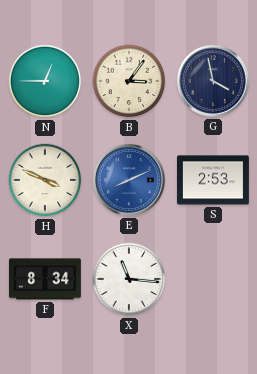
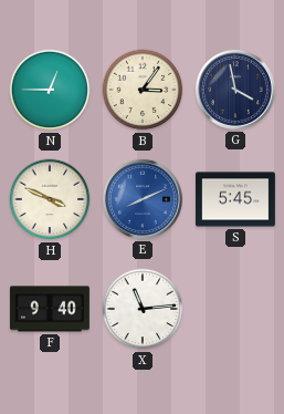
S: 2:53 -> 5:45
F: 8:34 -> 9:40
X: 11:16 -> 11:14
